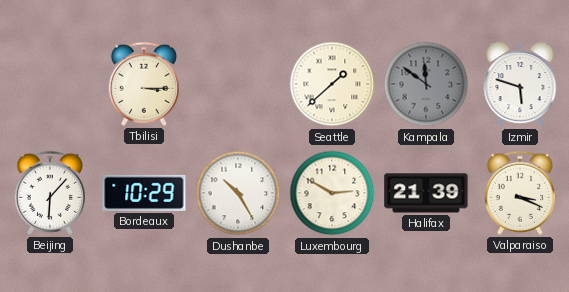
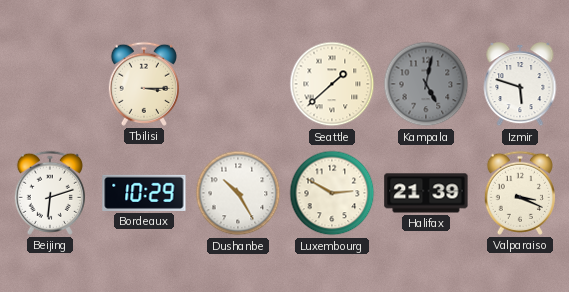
Kampala: 11:51 -> 5:02
Beijing: 6:07 -> 6:12
